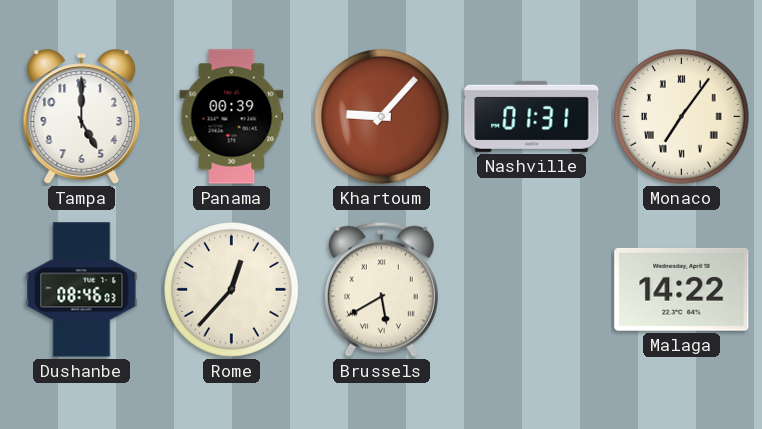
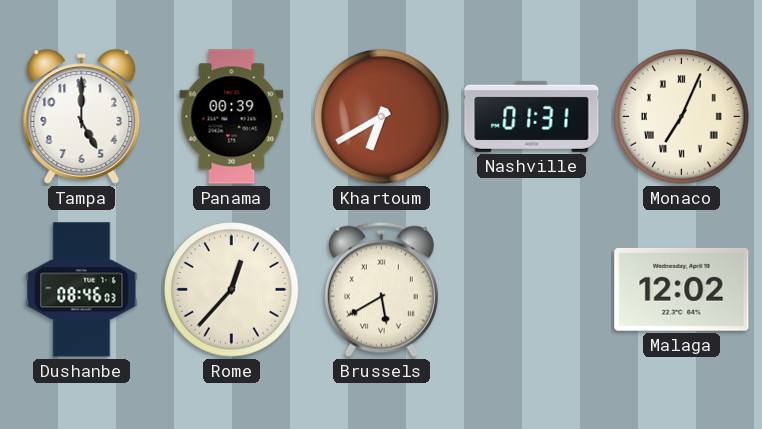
Khartoum: 9:07 -> 6:40
Monaco: 7:06 -> 7:04
Malaga: 14:22 -> 12:02
